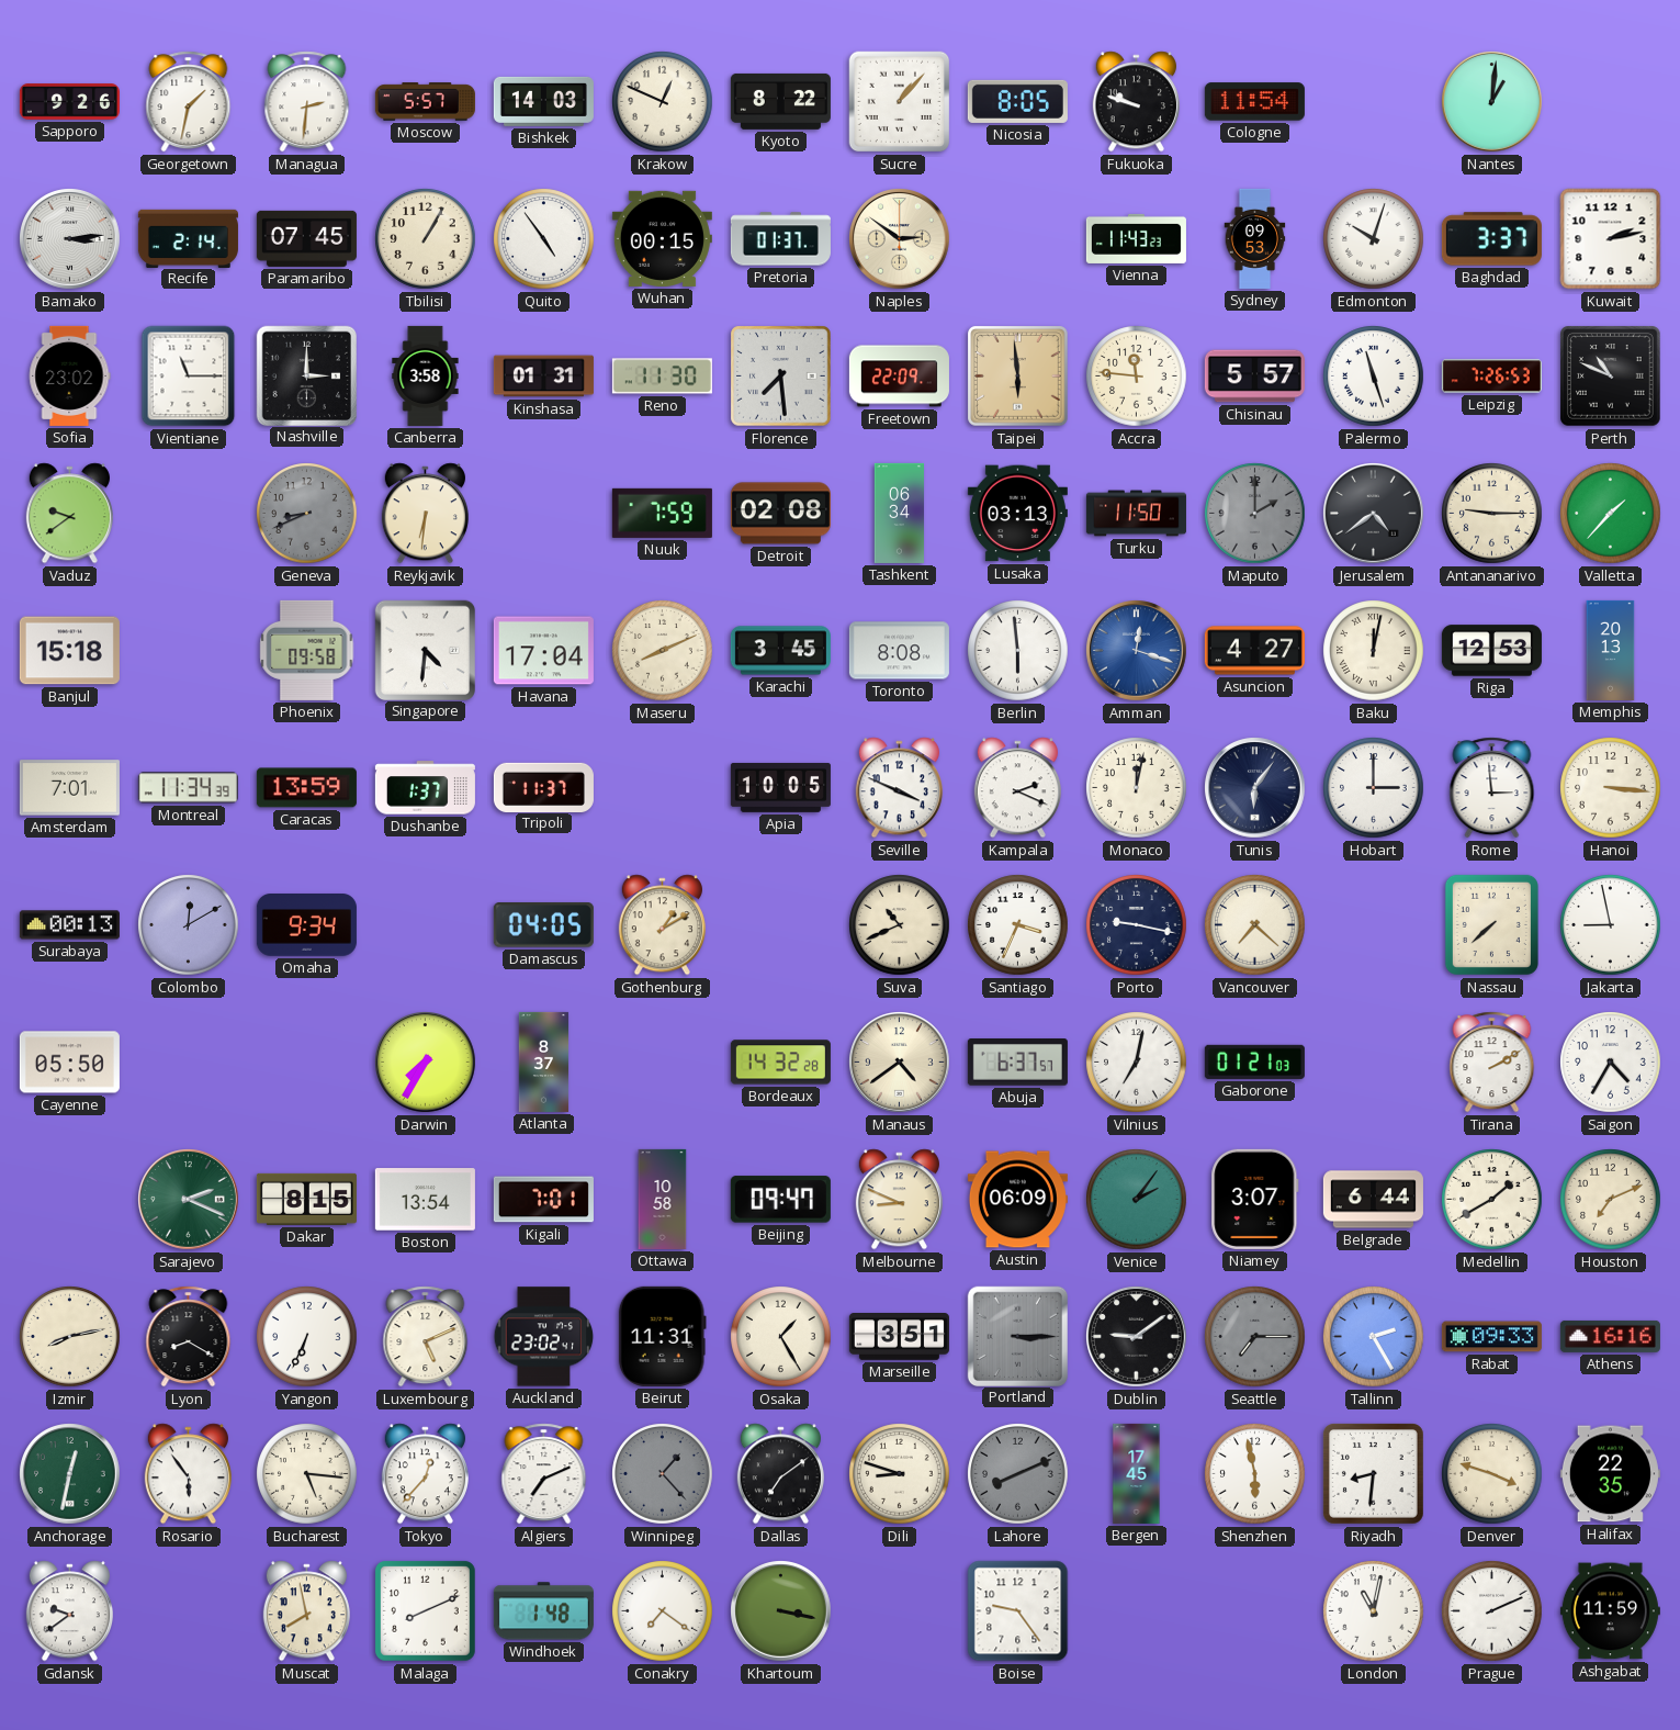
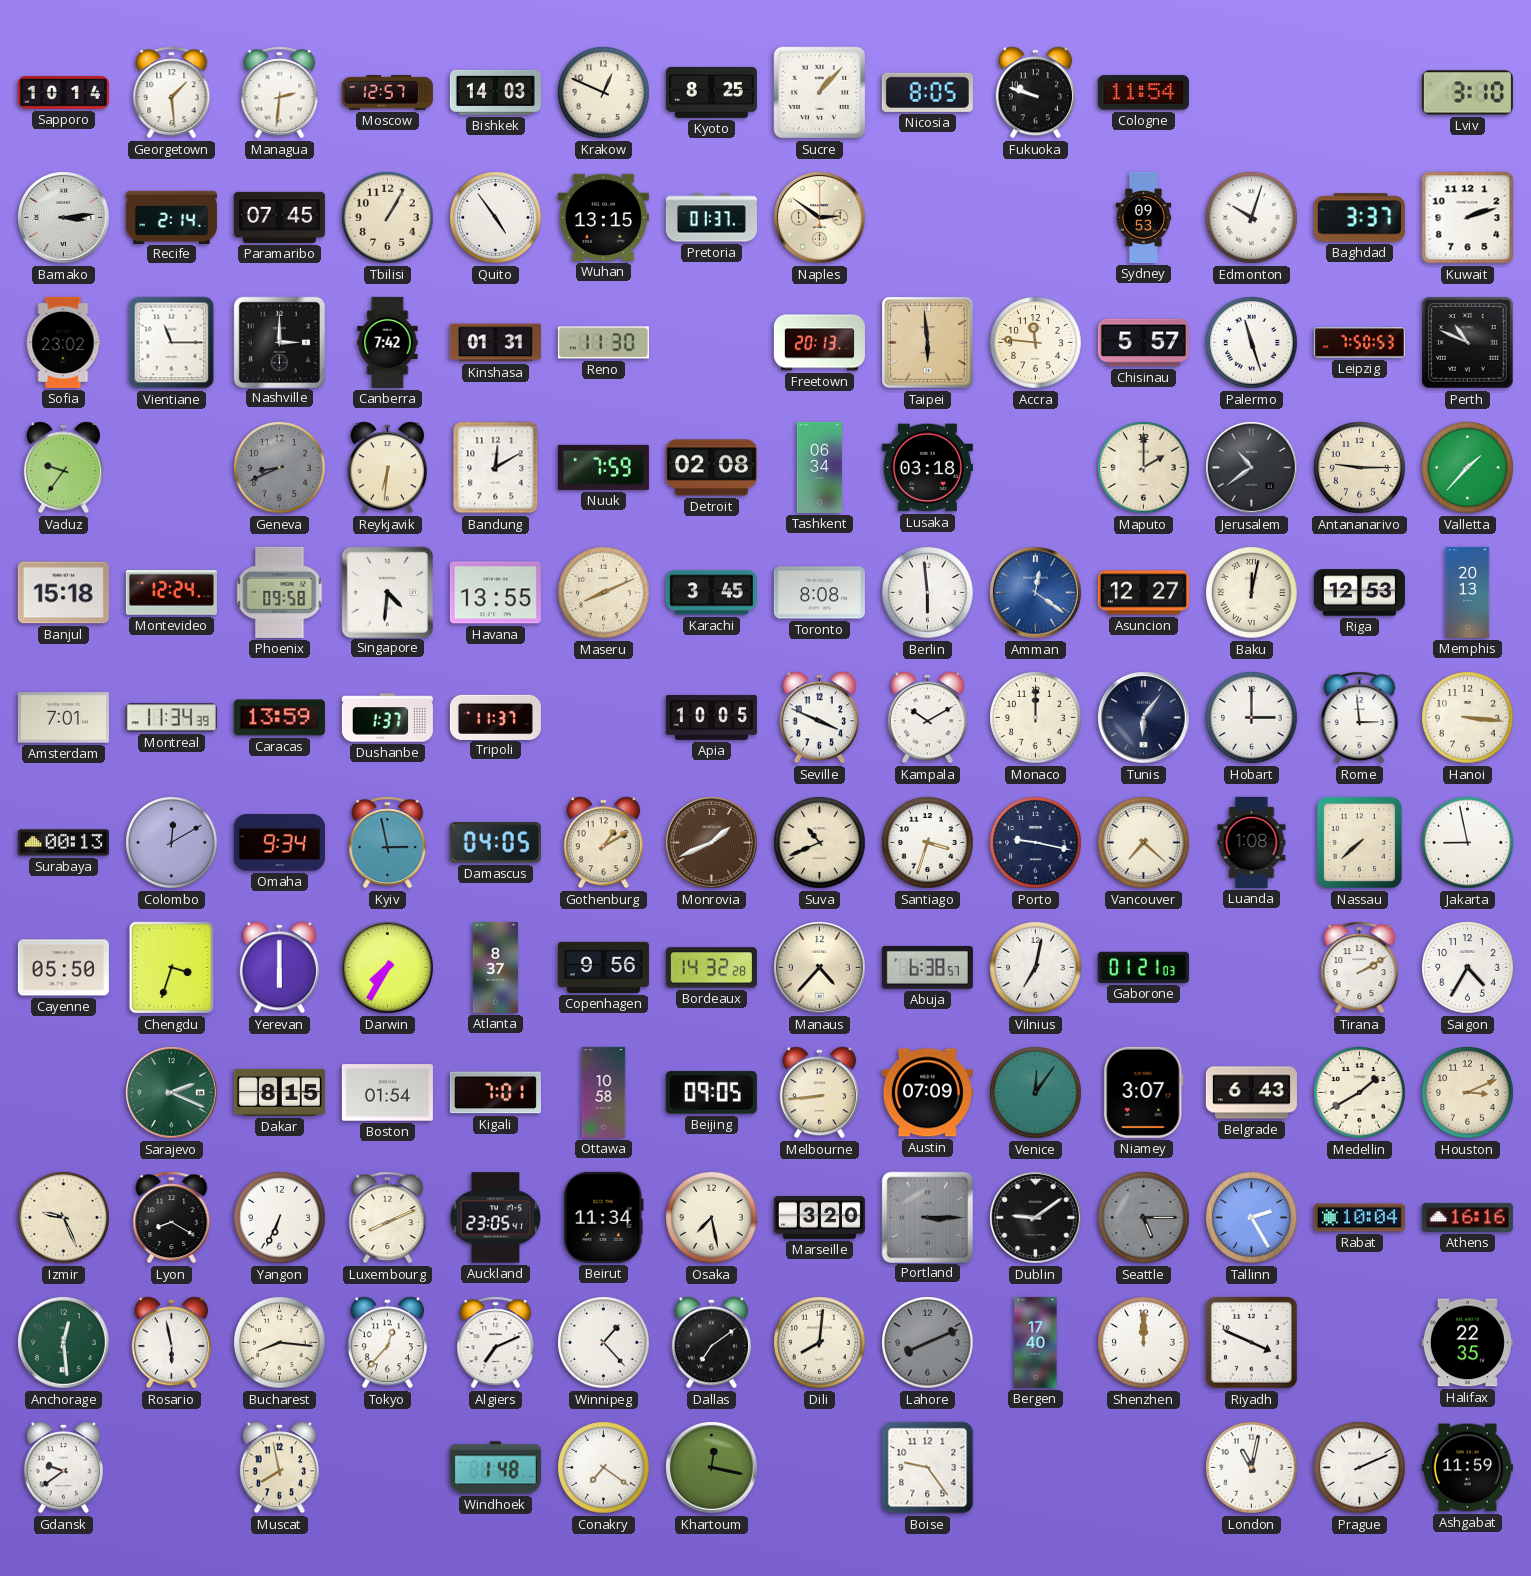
Sapporo: 9:26 -> 10:14
Georgetown: 1:32 -> 1:29
Moscow: 5:57 -> 12:57
Kyoto: 8:22 -> 8:25
Nantes: 1:01 -> none
Lviv: none -> 3:10
Wuhan: 00:15 -> 13:15
Vienna: 11:43 -> none
Kuwait: 2:13 -> 2:12
Canberra: 3:58 -> 7:42
Florence: 7:29 -> none
Freetown: 22:09 -> 20:13
Leipzig: 7:26 -> 7:50
Vaduz: 9:39 -> 9:36
Bandung: none -> 12:10
Lusaka: 03:13 -> 03:18
Turku: 11:50 -> none
Maputo dial: grey -> cream
Jerusalem: 4:39 -> 10:39
Montevideo: none -> 12:24
Havana: 17:04 -> 13:55
Amman: 12:18 -> 12:21
Asuncion: 4:27 -> 12:27
Kampala: 2:19 -> 10:10
Monaco: 12:02 -> 12:00
Kyiv: none -> 2:58
Monrovia: none -> 1:41
Santiago: 3:34 -> 3:33
Luanda: none -> 1:08
Chengdu: none -> 3:33
Yerevan: none -> 6:00
Copenhagen: none -> 9:56
Manaus: 4:39 -> 4:37
Abuja: 6:37 -> 6:38
Boston: 13:54 -> 01:54
Beijing: 09:47 -> 09:05
Melbourne: 8:49 -> 8:44
Austin: 06:09 -> 07:09
Venice: 2:06 -> 12:06
Belgrade: 6:44 -> 6:43
Houston: 7:11 -> 3:11
Izmir: 8:13 -> 9:26
Luxembourg: 5:11 -> 8:11
Auckland: 23:02 -> 23:05
Beirut: 11:31 -> 11:34
Osaka: 1:25 -> 7:28
Marseille: 3:51 -> 3:20
Seattle: 7:15 -> 5:15
Rabat: 09:33 -> 10:04
Anchorage: 12:32 -> 12:29
Rosario: 5:54 -> 5:58
Bucharest: 5:16 -> 8:16
Winnipeg dial: grey -> white
Dili: 8:48 -> 8:01
Bergen: 17:45 -> 17:40
Shenzhen: 5:58 -> 12:00
Riyadh: 8:31 -> 3:49
Denver: 3:48 -> none
Malaga: 8:11 -> none
Khartoum: 3:17 -> 12:17
